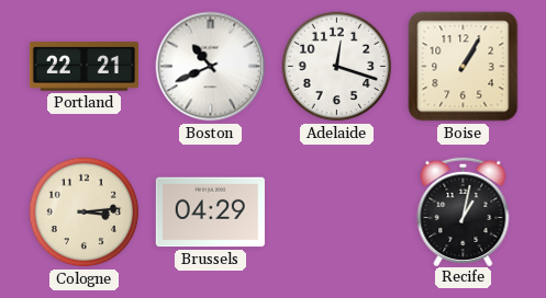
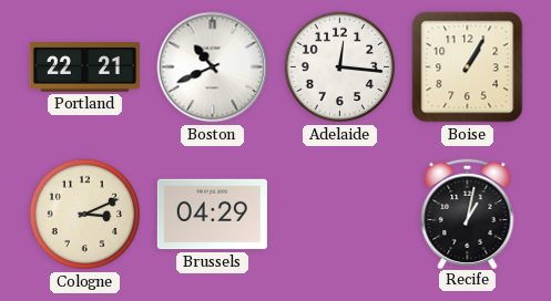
Adelaide: 12:18 -> 12:16
Cologne: 3:14 -> 3:11
